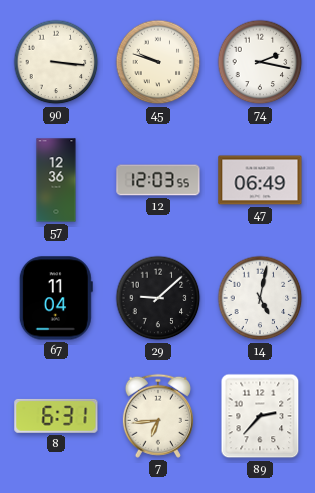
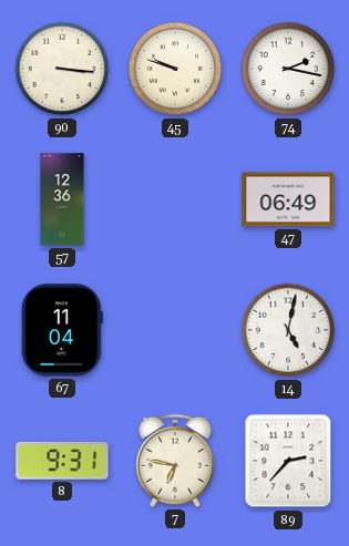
12: 12:03 -> none
29: 9:08 -> none
8: 6:31 -> 9:31
7: 6:44 -> 6:47
